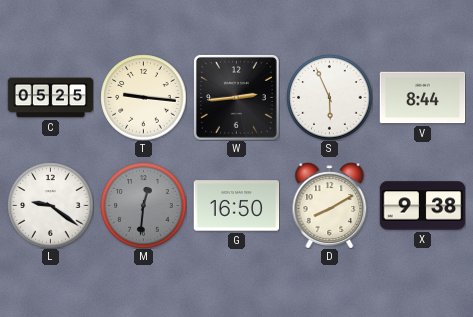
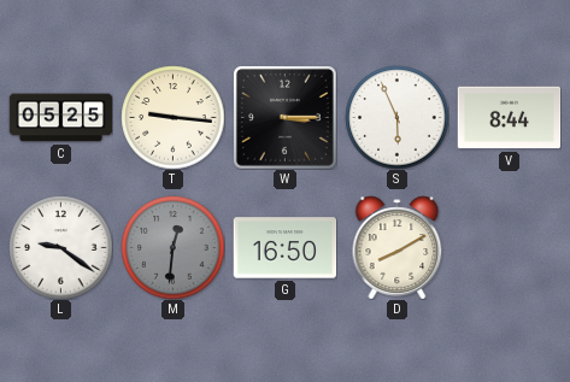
W: 2:44 -> 3:15
X: 9:38 -> none
